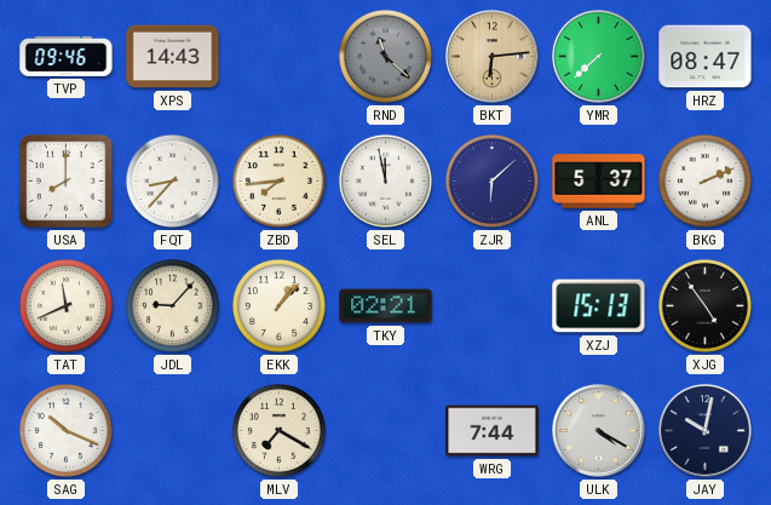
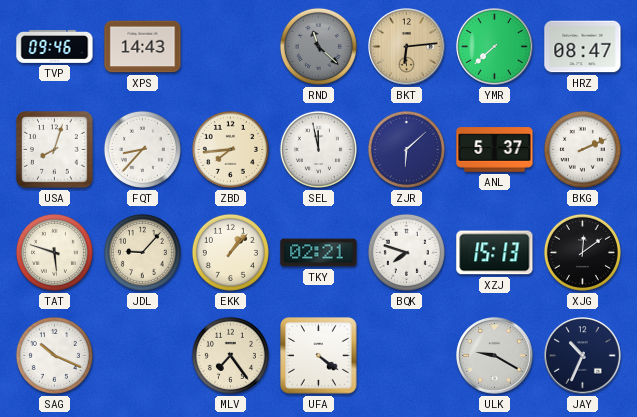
USA: 8:00 -> 8:03
TAT: 11:41 -> 5:48
BQK: none -> 7:48
XJG: 4:54 -> 12:09
MLV: 7:20 -> 7:24
UFA: none -> 4:21
WRG: 7:44 -> none
ULK: 4:20 -> 9:20
JAY: 10:02 -> 10:34
